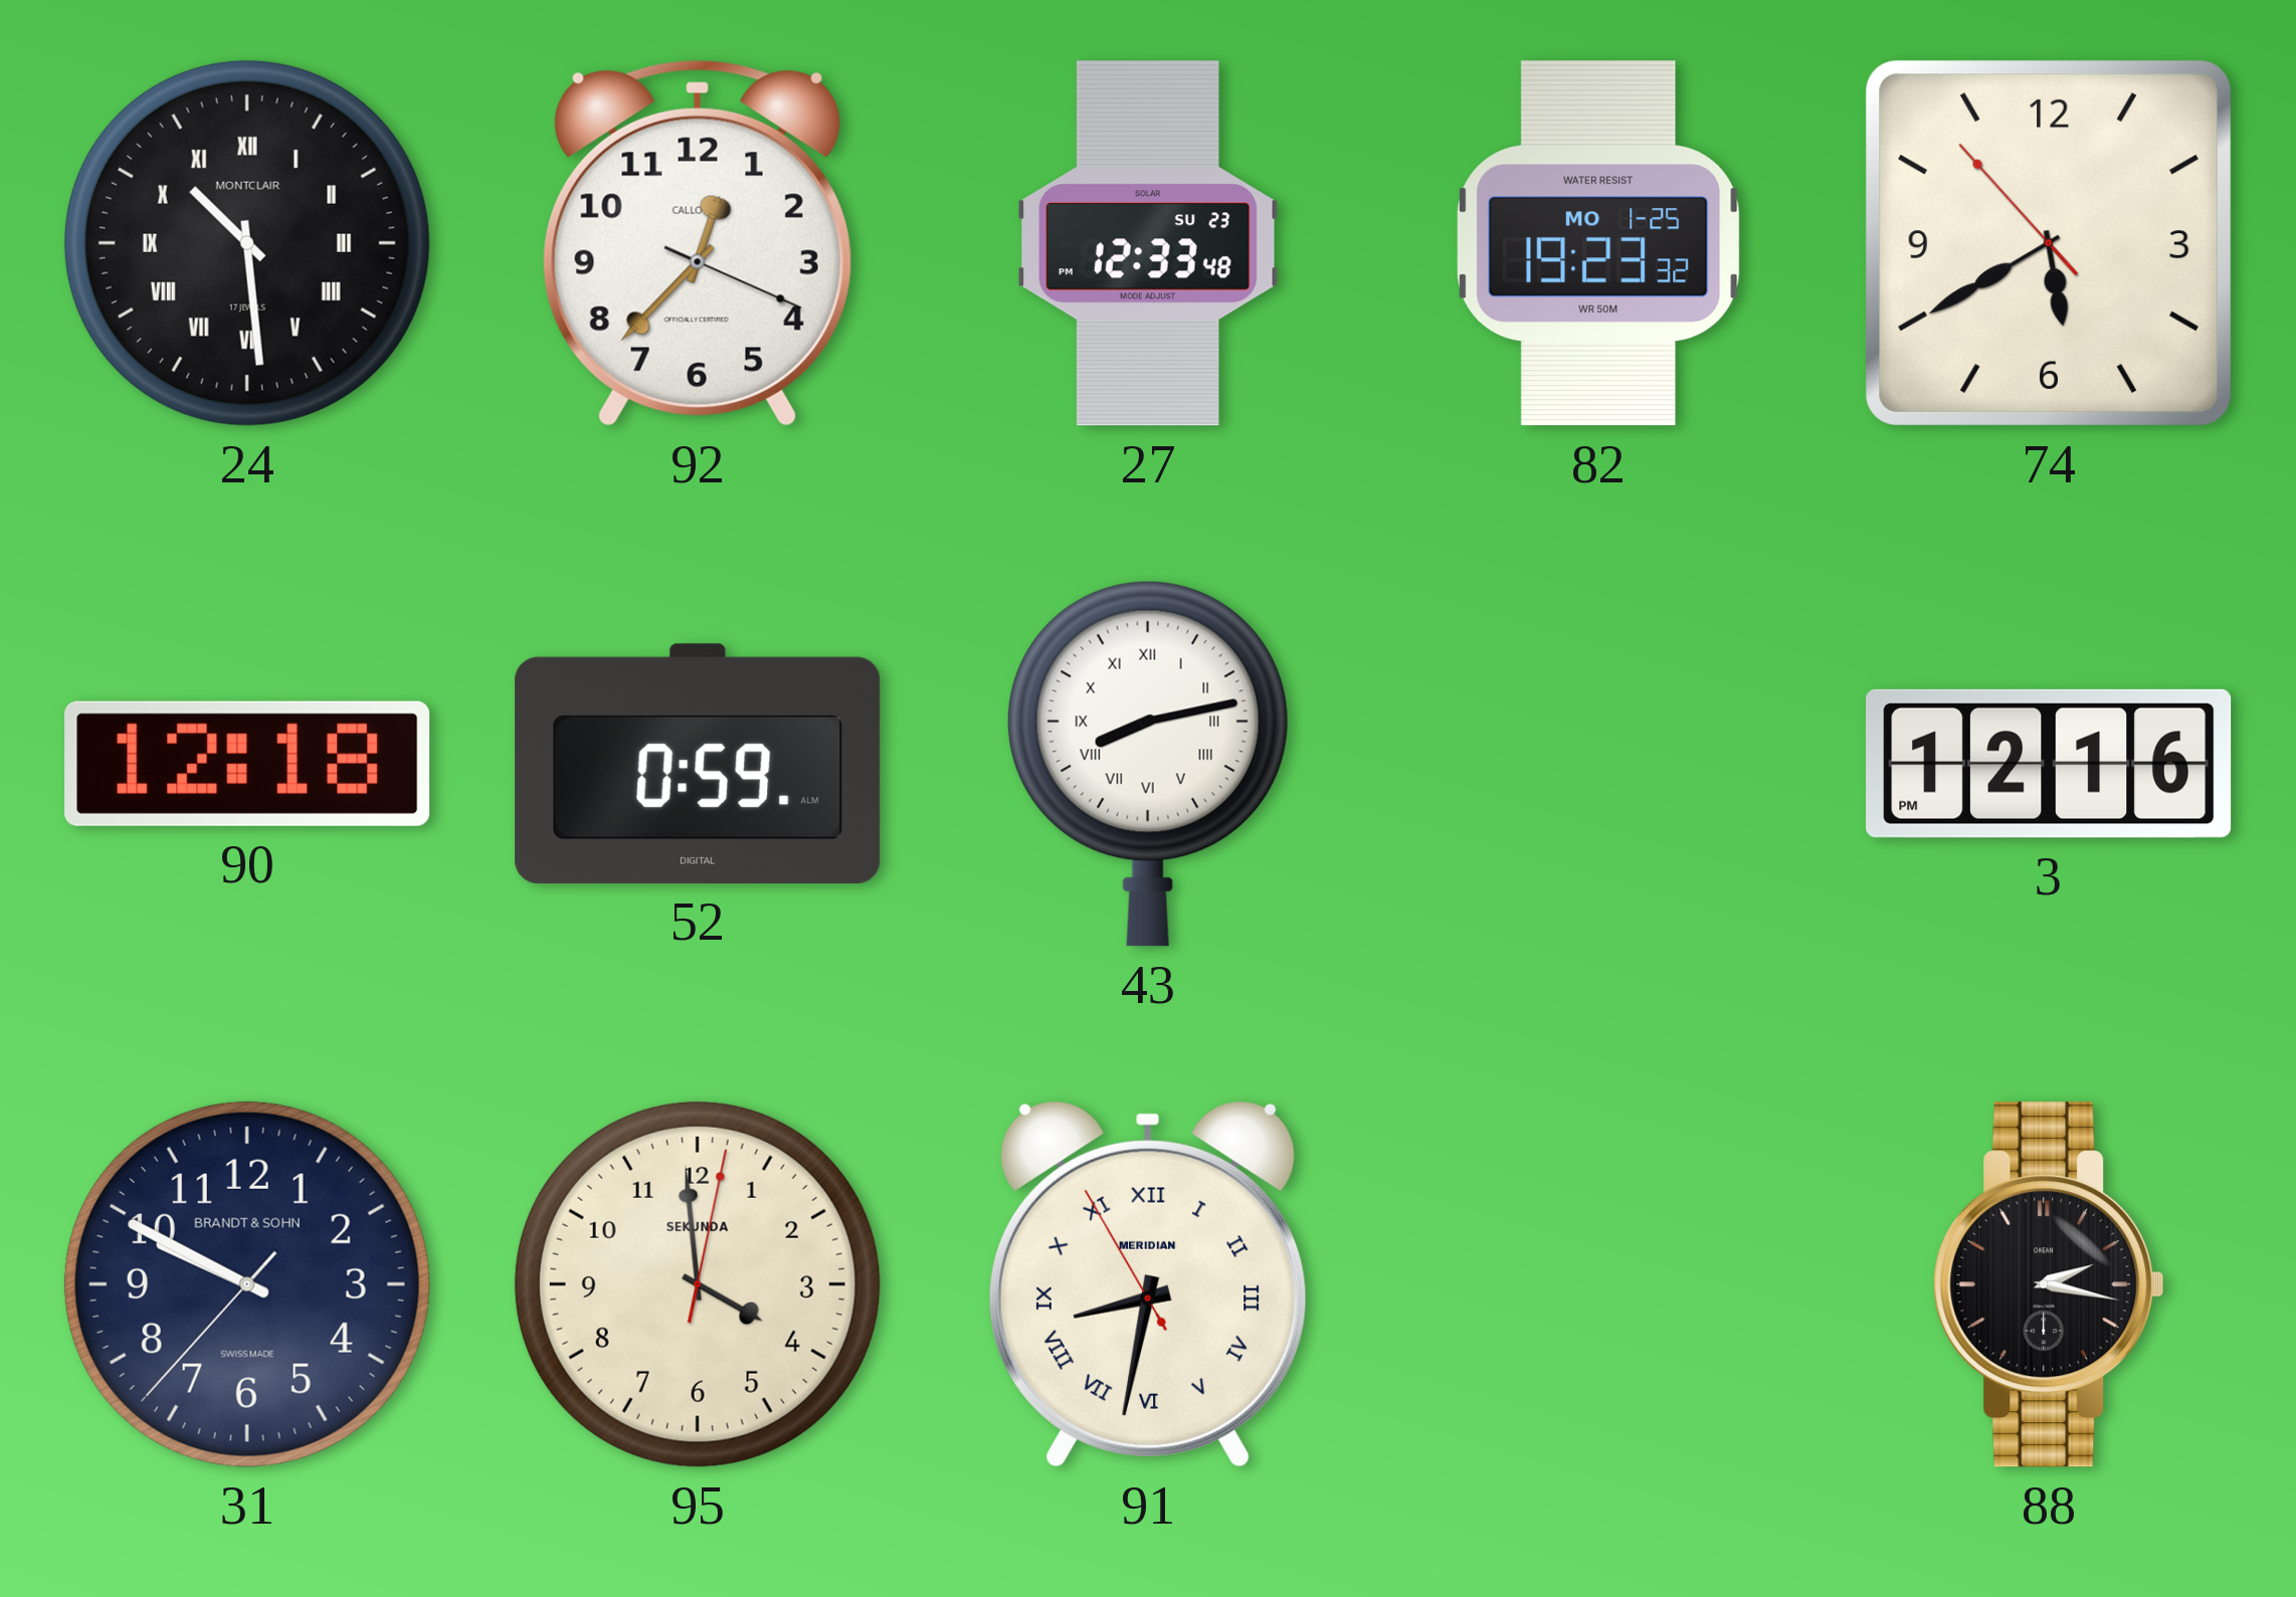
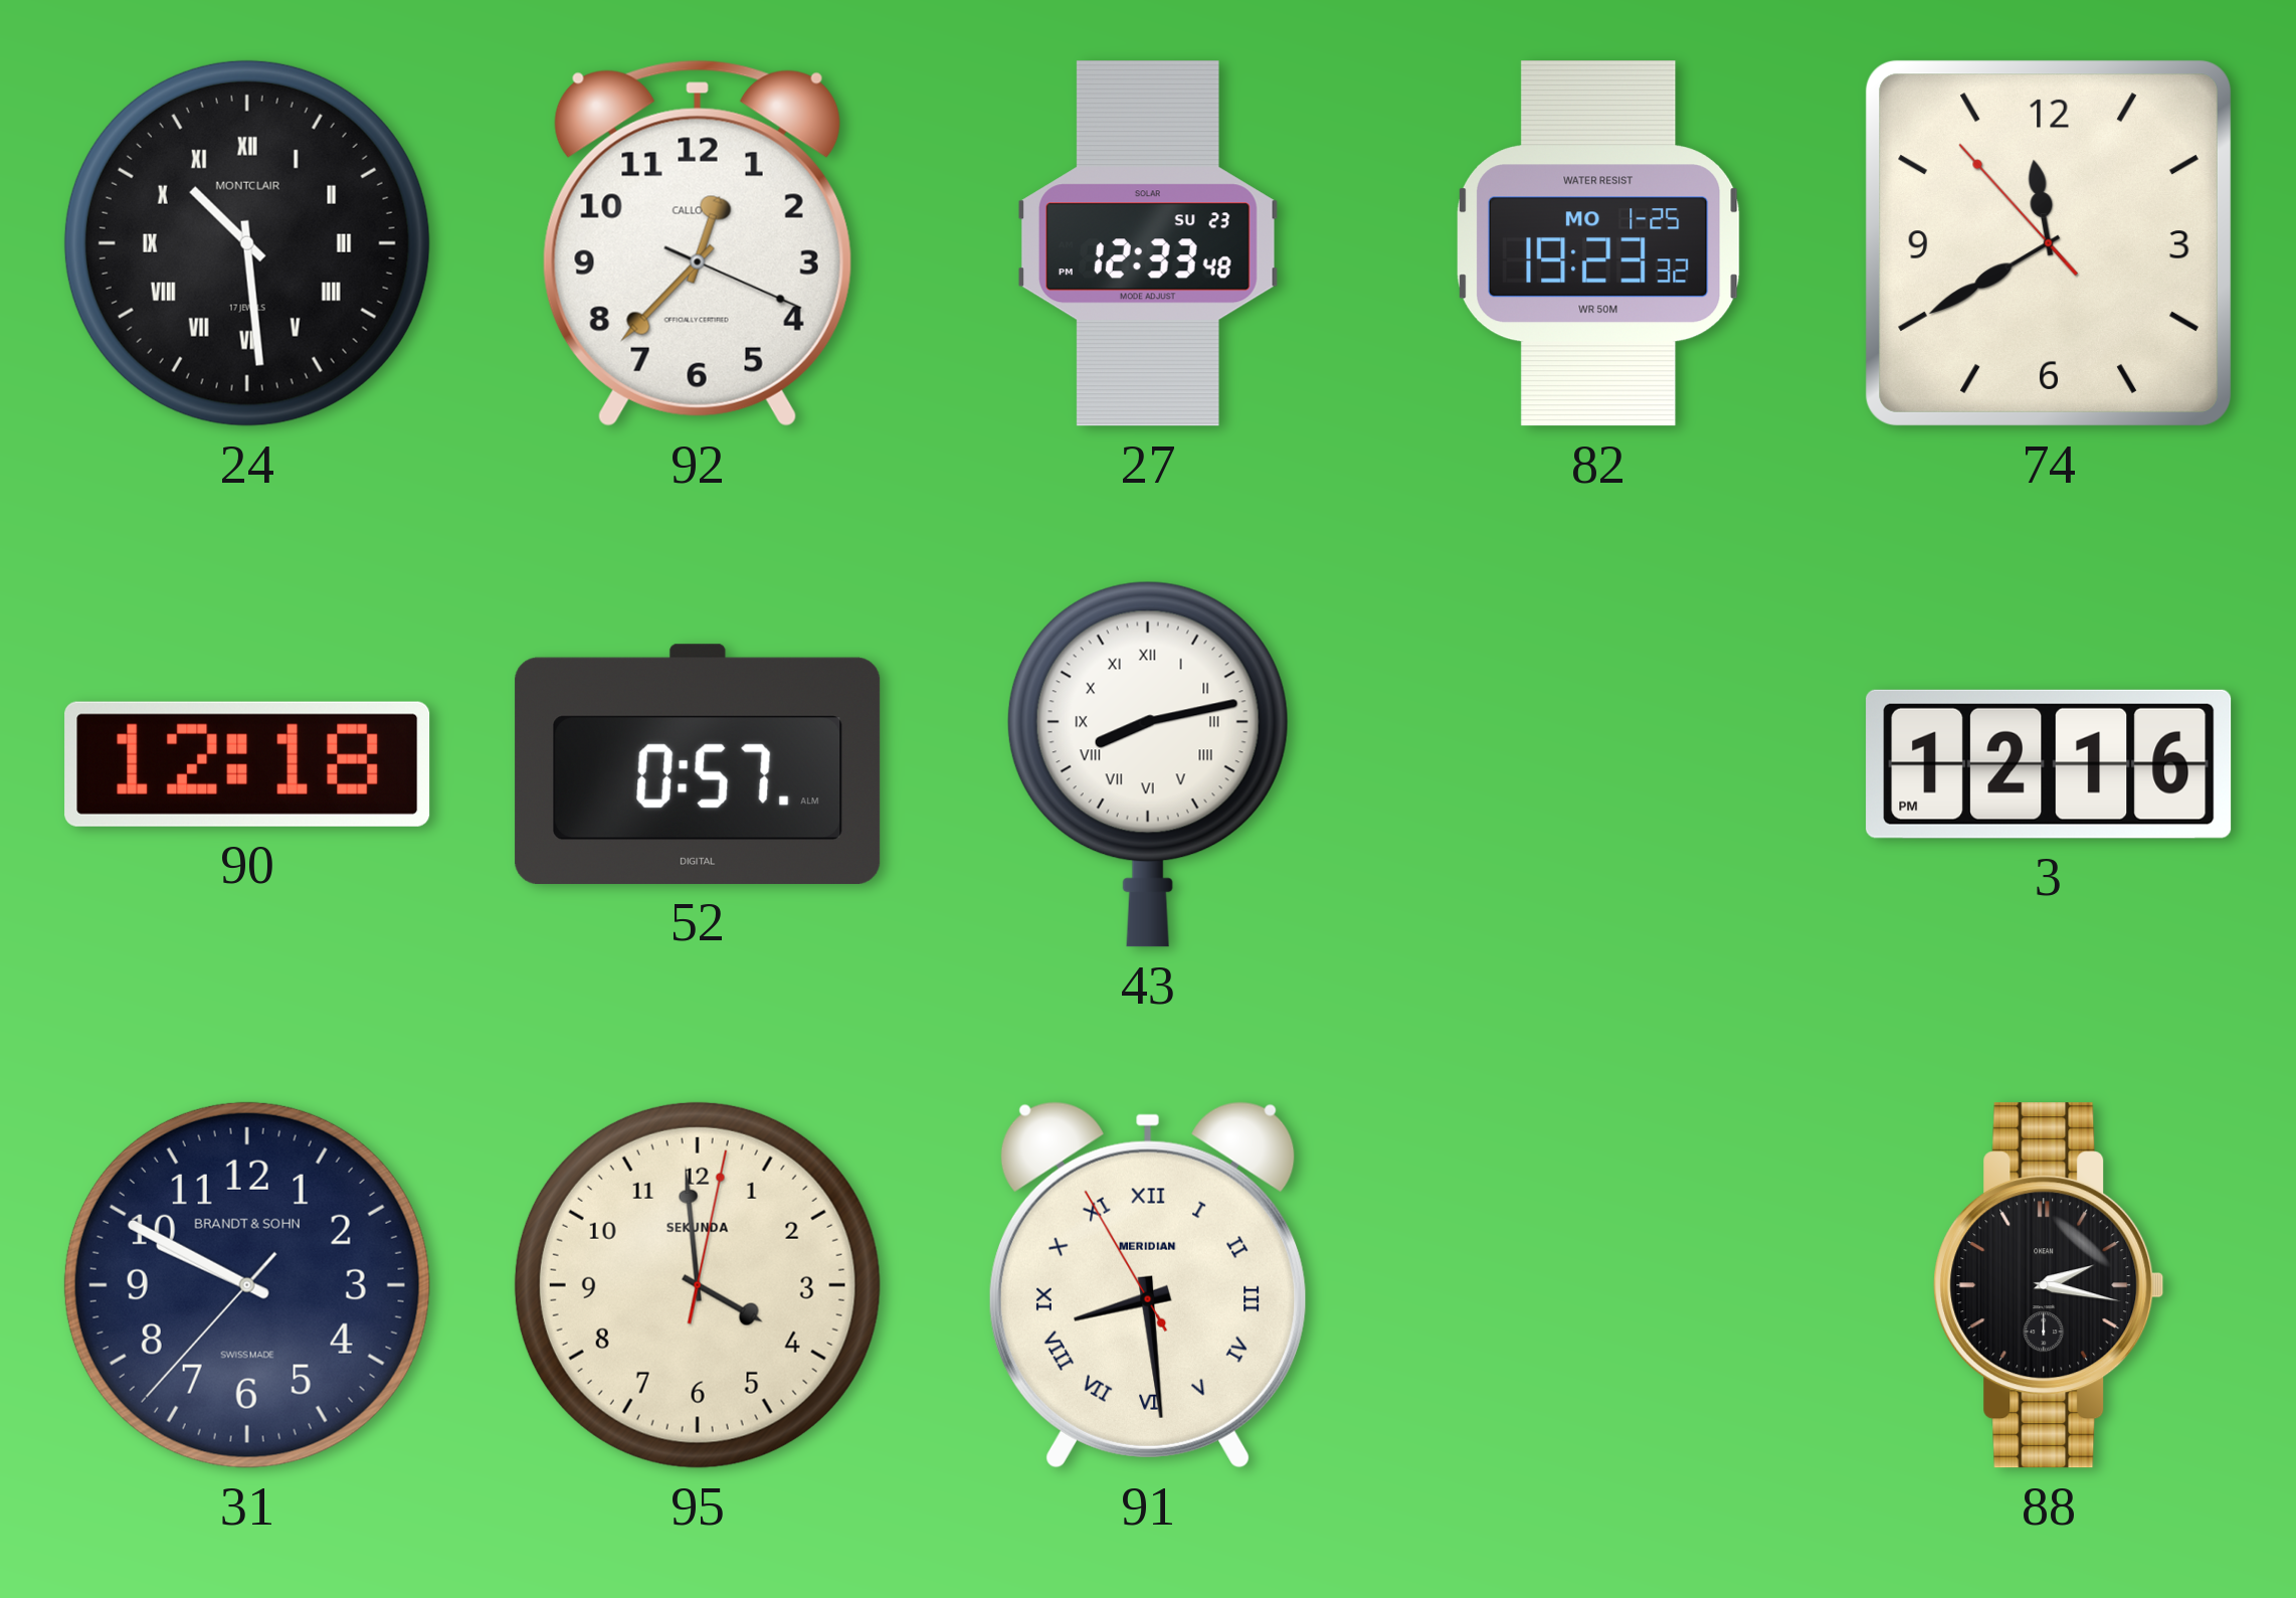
74: 5:39 -> 11:39
52: 0:59 -> 0:57
91: 8:31 -> 8:28
